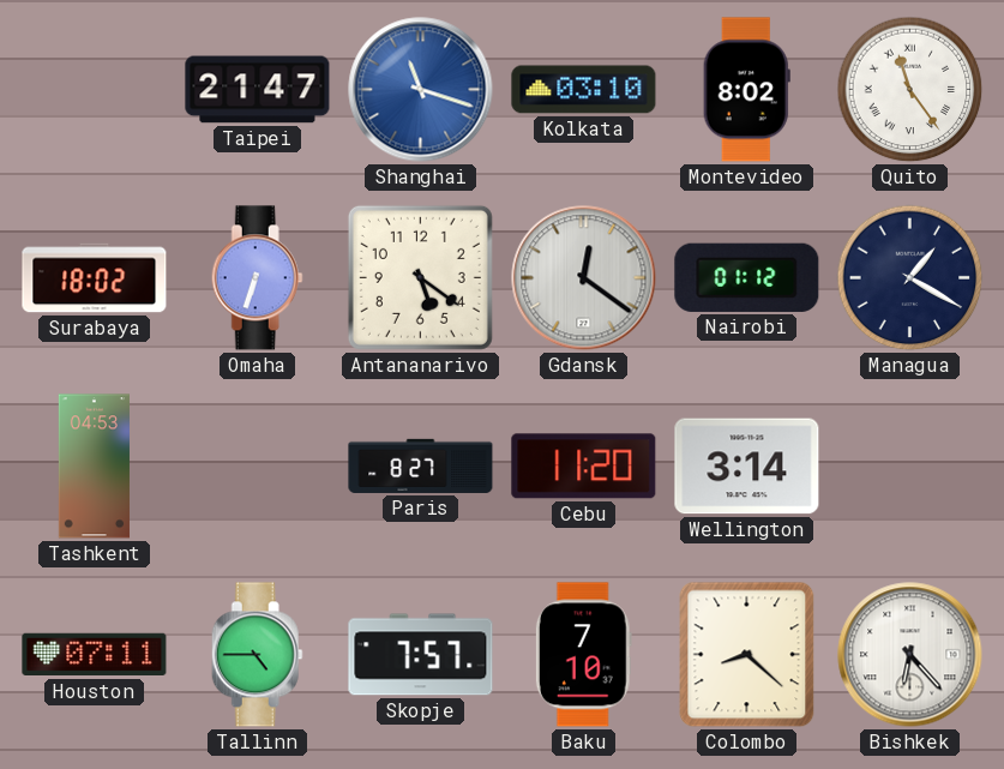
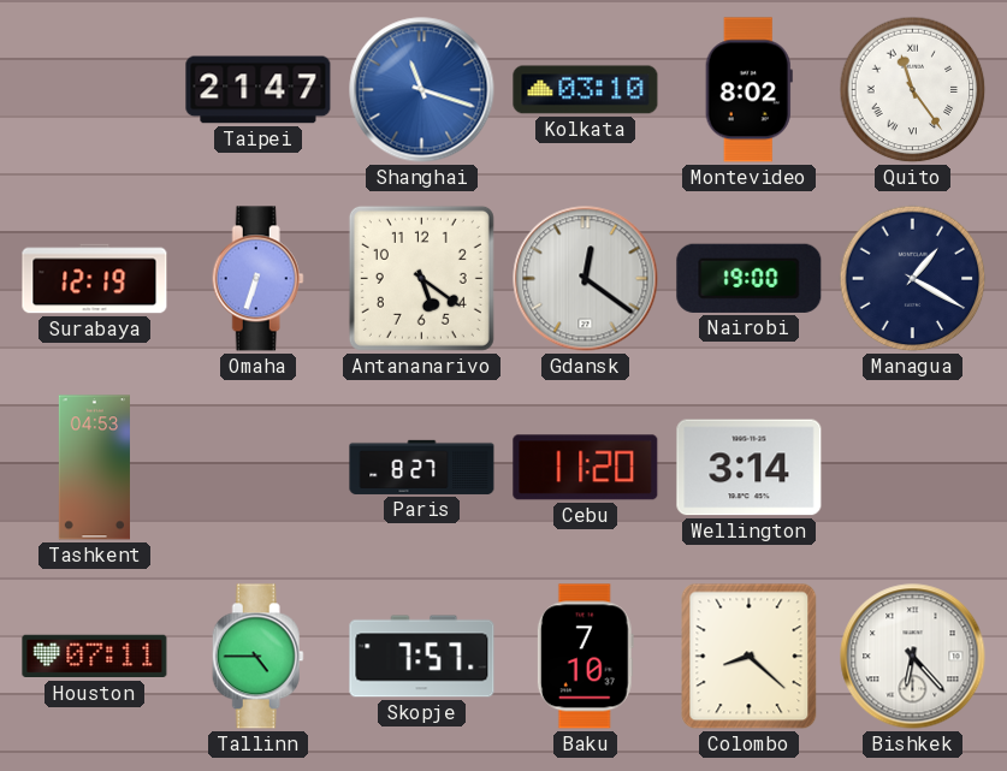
Surabaya: 18:02 -> 12:19
Nairobi: 01:12 -> 19:00
